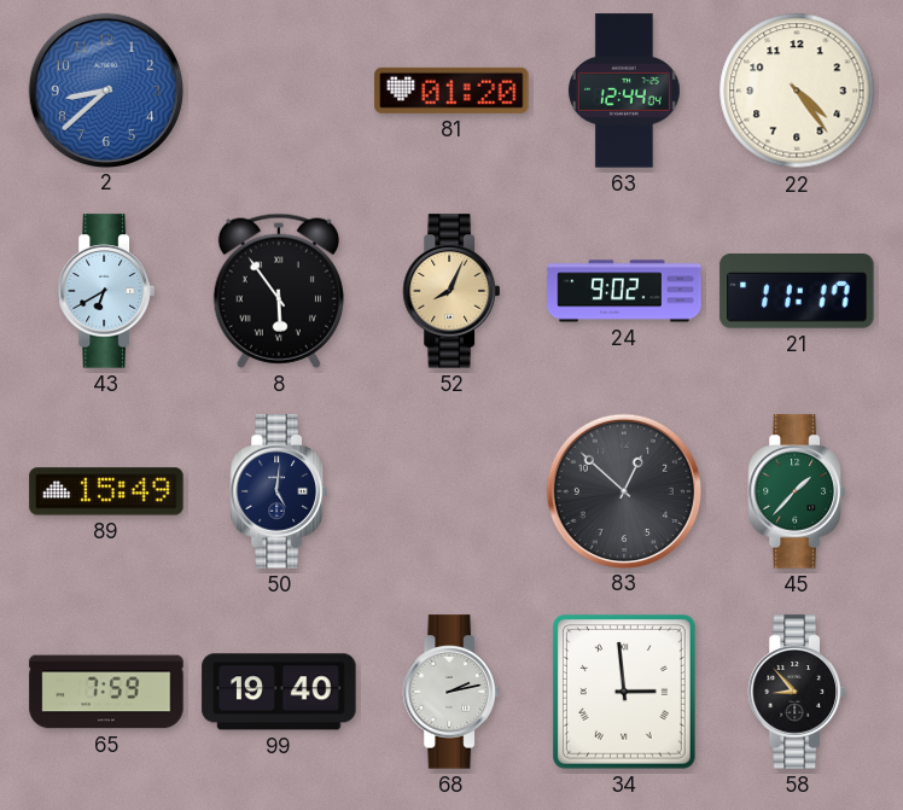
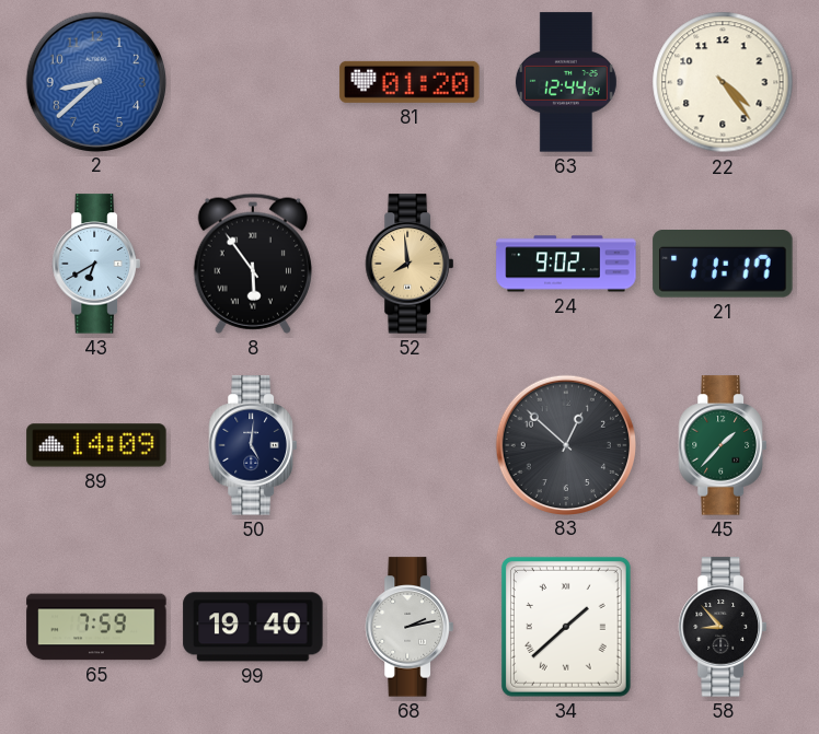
52: 8:04 -> 7:59
89: 15:49 -> 14:09
34: 2:59 -> 1:38
